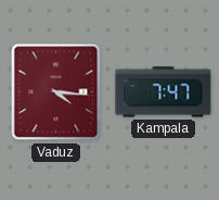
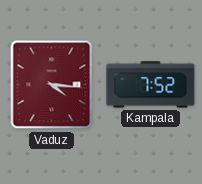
Kampala: 7:47 -> 7:52
